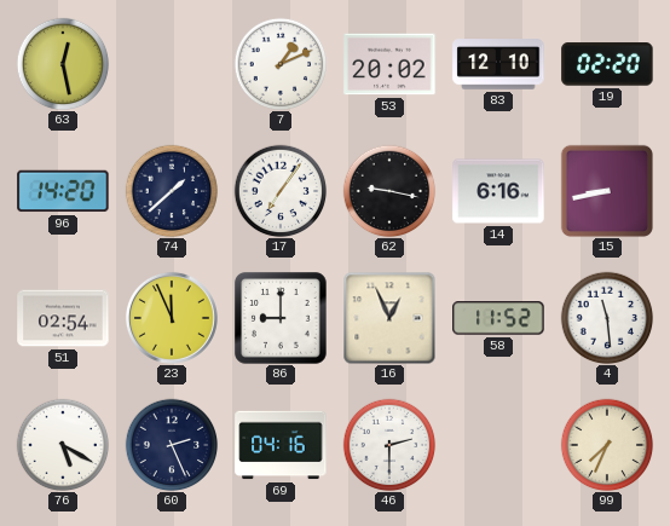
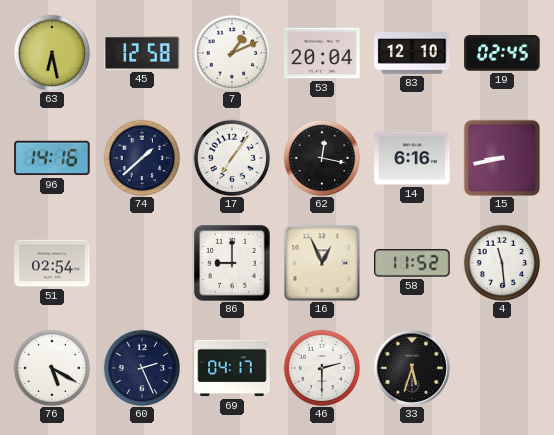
63: 12:28 -> 6:28
45: none -> 12:58
53: 20:02 -> 20:04
19: 02:20 -> 02:45
96: 14:20 -> 14:16
62: 9:17 -> 12:17
23: 11:56 -> none
69: 04:16 -> 04:17
33: none -> 5:33
99: 7:34 -> none
